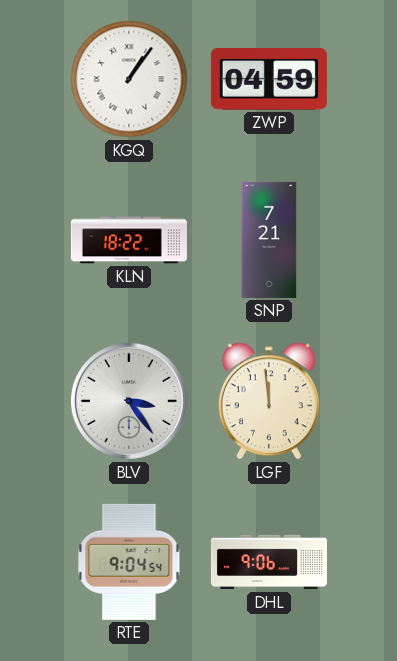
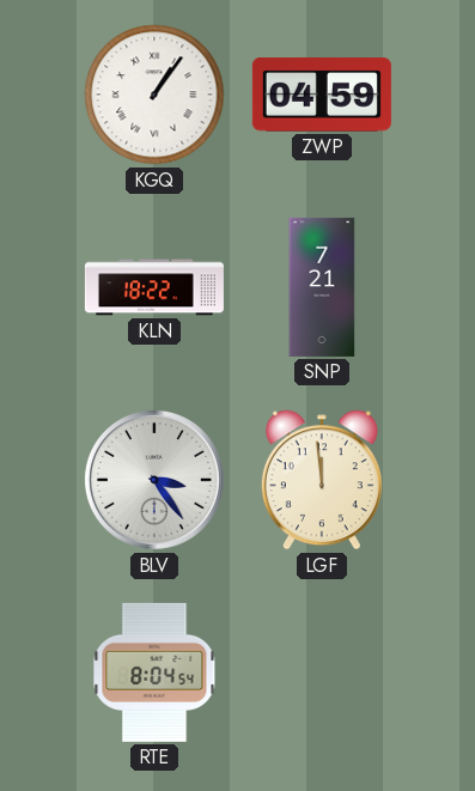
RTE: 9:04 -> 8:04
DHL: 9:06 -> none
